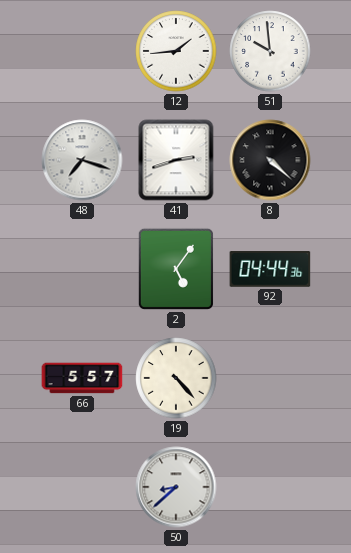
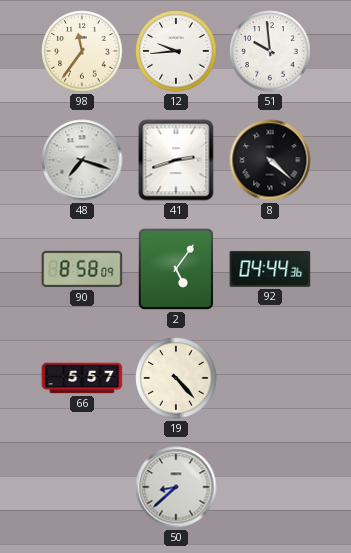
98: none -> 11:36
12: 1:44 -> 9:44
90: none -> 8:58
